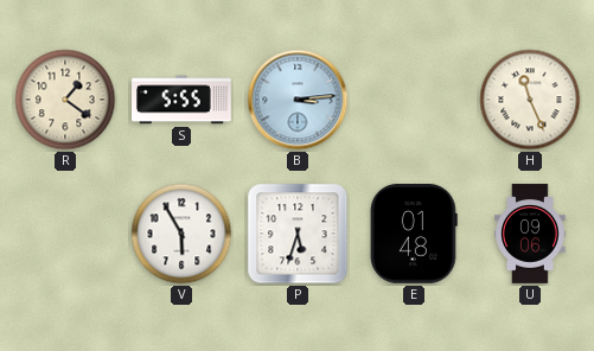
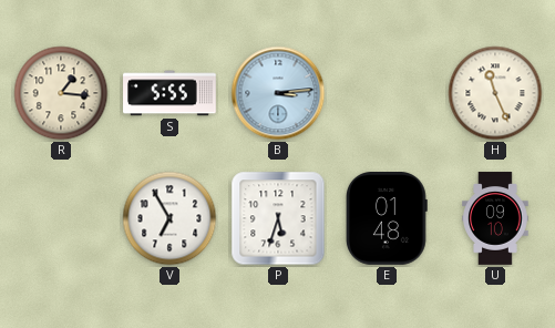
R: 1:21 -> 1:16
V: 5:55 -> 6:55
U: 09:06 -> 09:10
